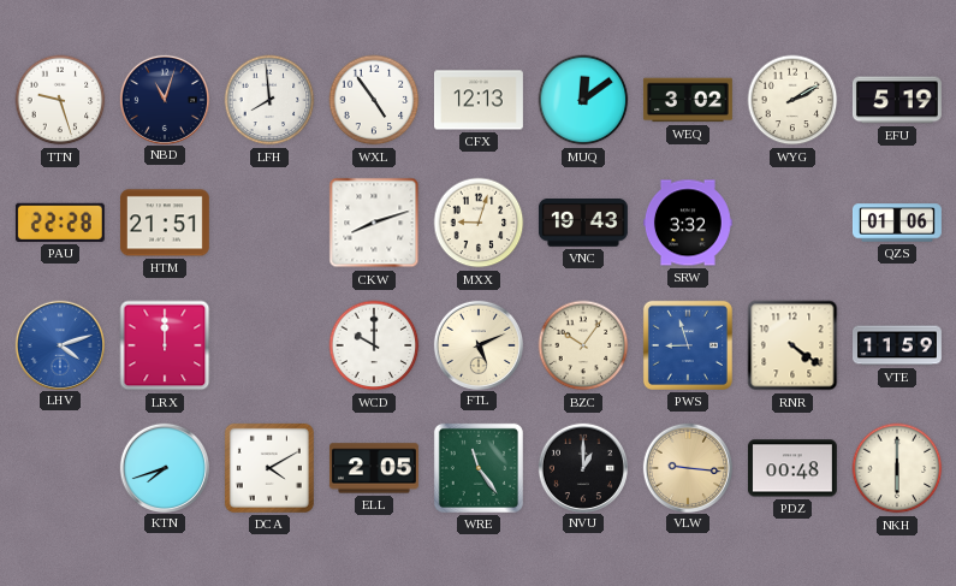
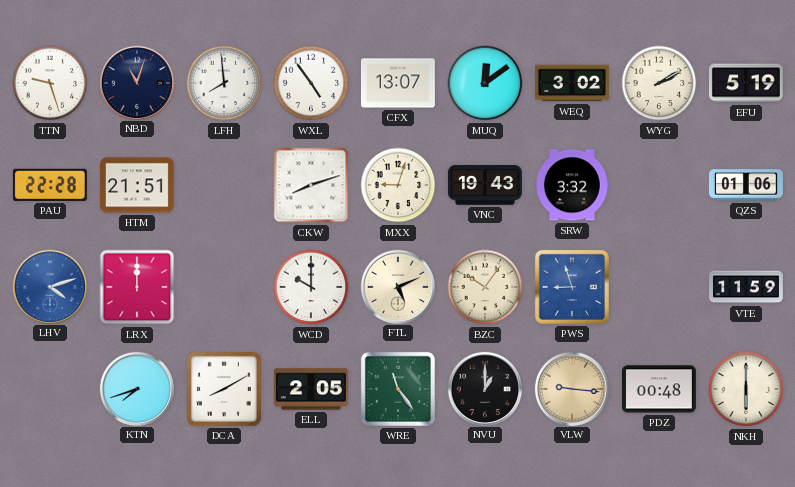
CFX: 12:13 -> 13:07
RNR: 4:21 -> none
DCA: 4:10 -> 8:10
